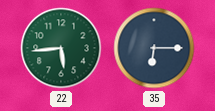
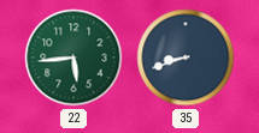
35: 6:15 -> 8:42
